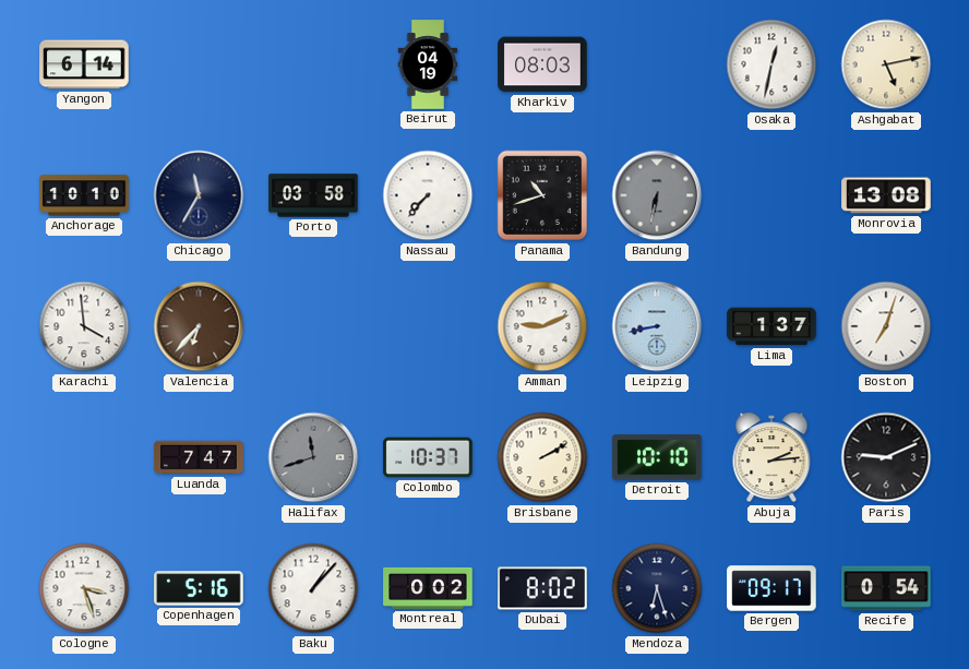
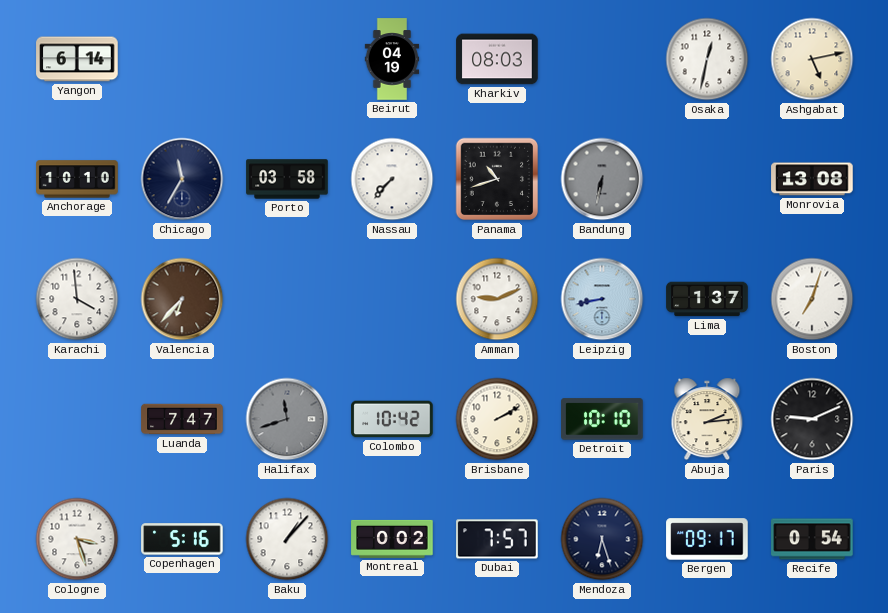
Colombo: 10:37 -> 10:42
Dubai: 8:02 -> 7:57
